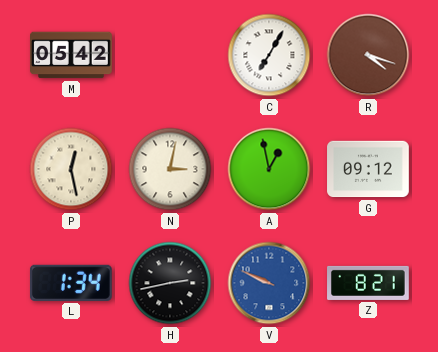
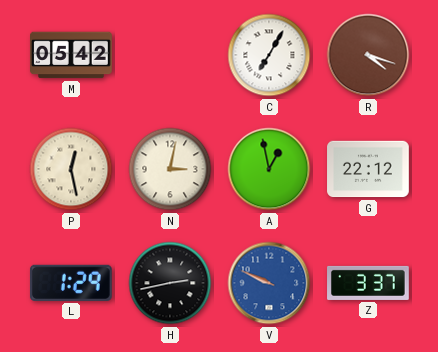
G: 09:12 -> 22:12
L: 1:34 -> 1:29
Z: 8:21 -> 3:37
